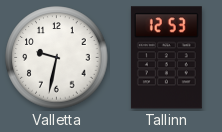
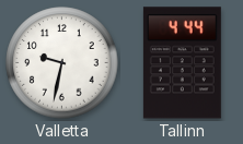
Tallinn: 12:53 -> 4:44
